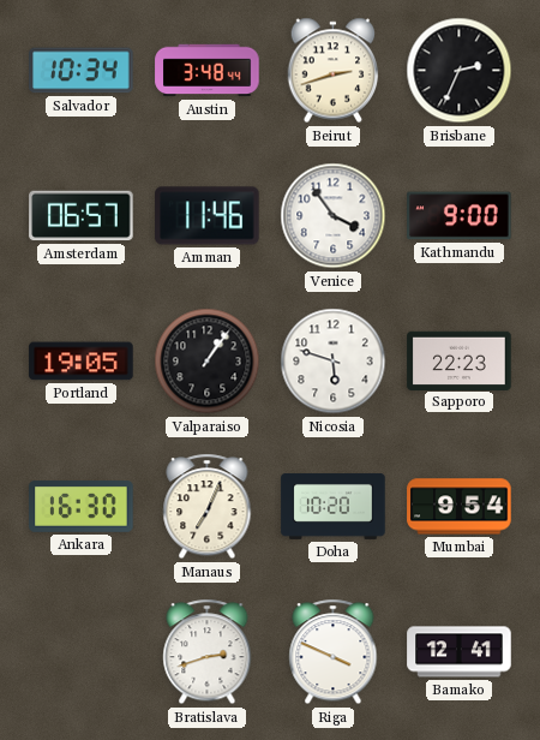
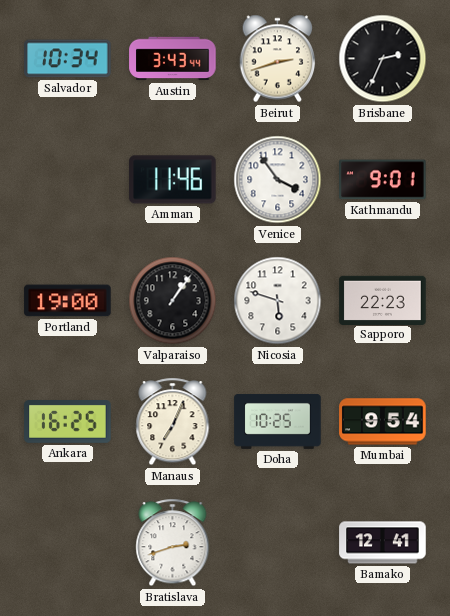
Austin: 3:48 -> 3:43
Amsterdam: 06:57 -> none
Kathmandu: 9:00 -> 9:01
Portland: 19:05 -> 19:00
Ankara: 16:30 -> 16:25
Doha: 10:20 -> 10:25
Riga: 3:49 -> none
